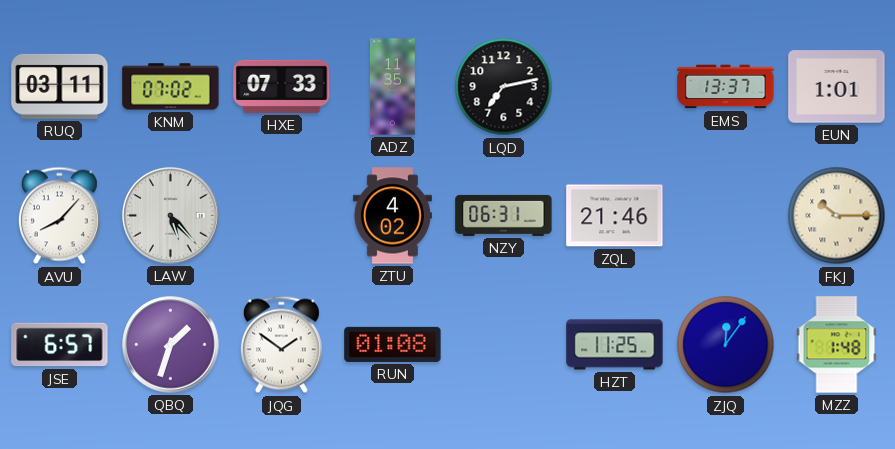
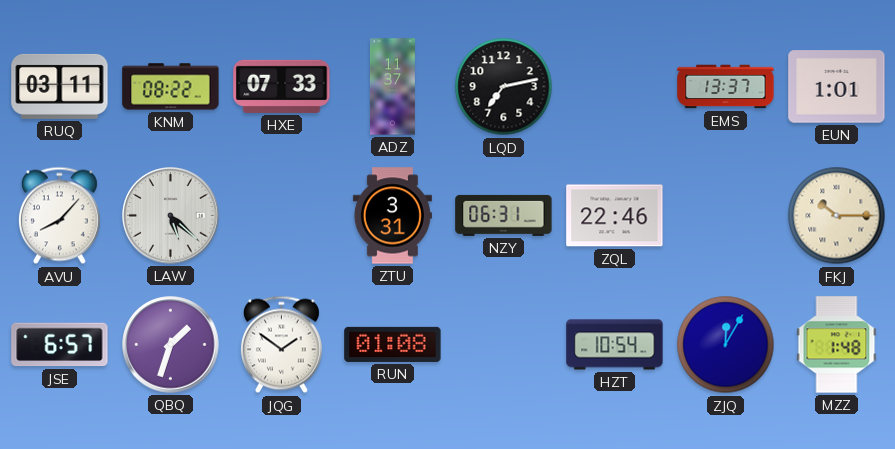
KNM: 07:02 -> 08:22
ADZ: 11:35 -> 11:37
LAW: 5:23 -> 5:22
ZTU: 4:02 -> 3:31
ZQL: 21:46 -> 22:46
HZT: 11:25 -> 10:54
ZJQ: 12:06 -> 12:05
